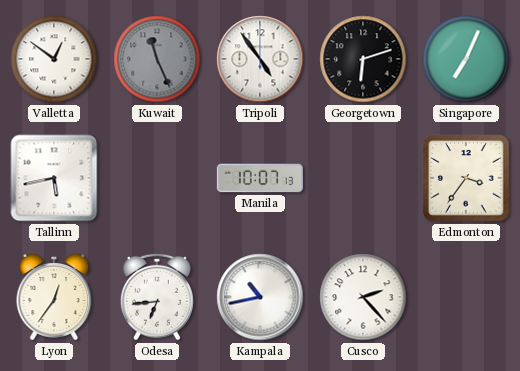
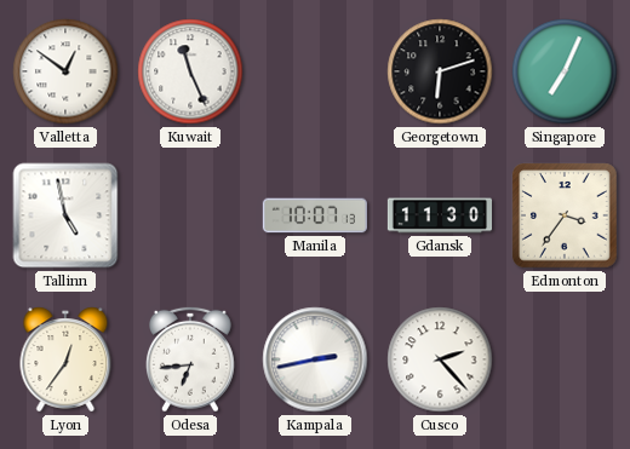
Kuwait dial: grey -> white
Tripoli: 4:54 -> none
Tallinn: 5:43 -> 4:58
Gdansk: none -> 11:30
Kampala: 10:43 -> 2:43
